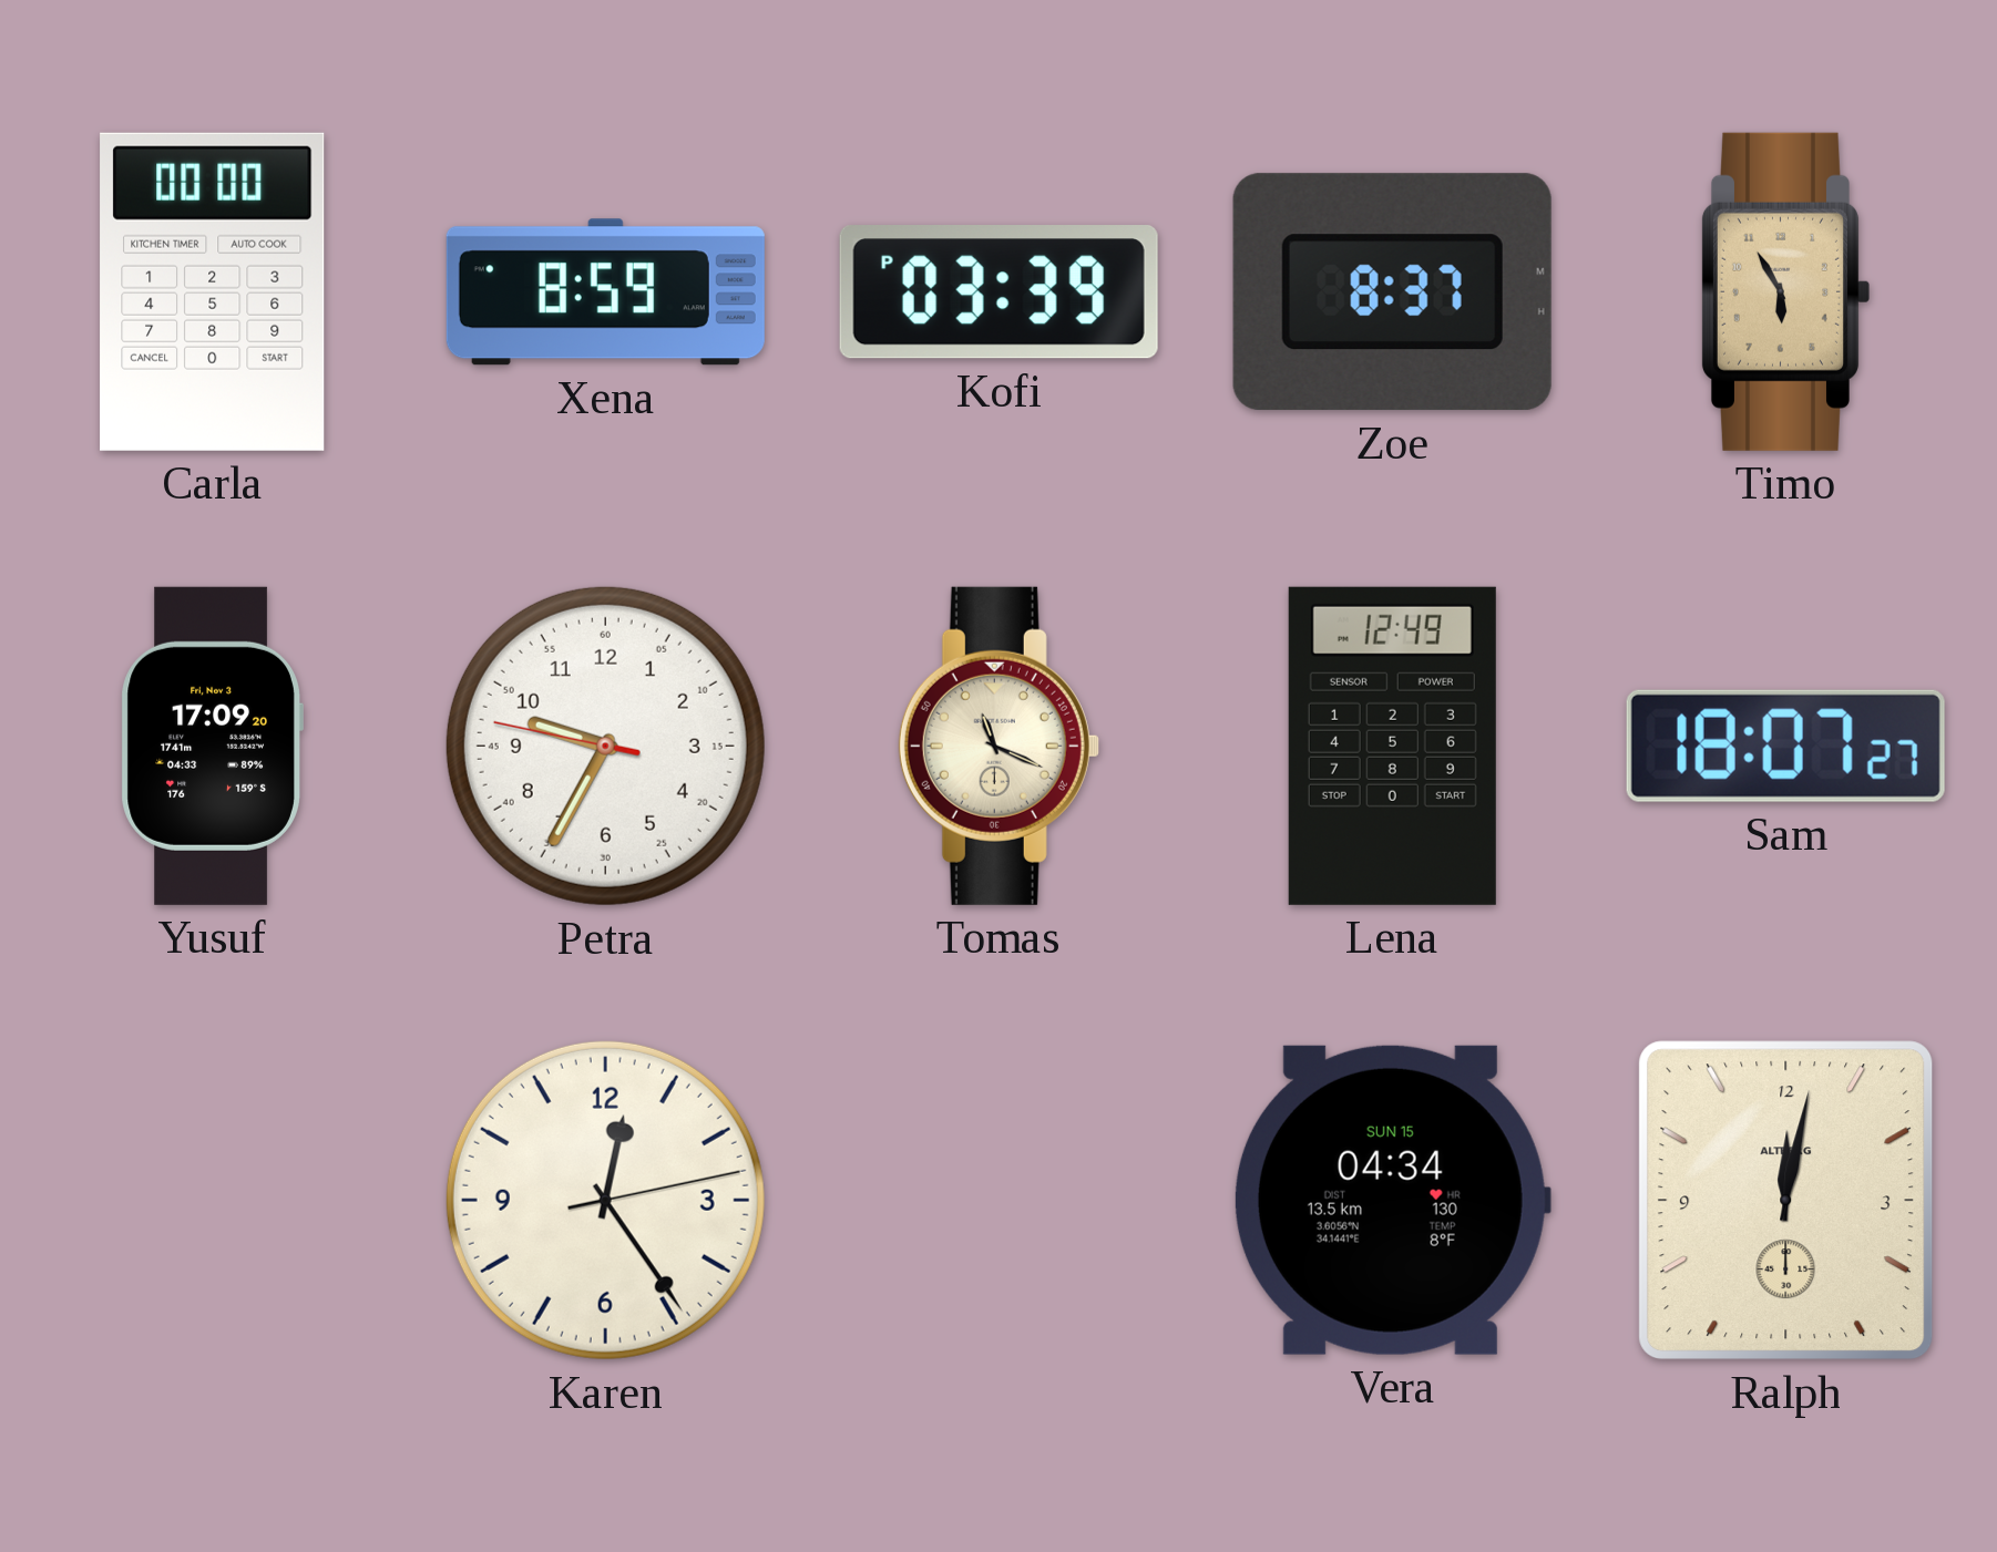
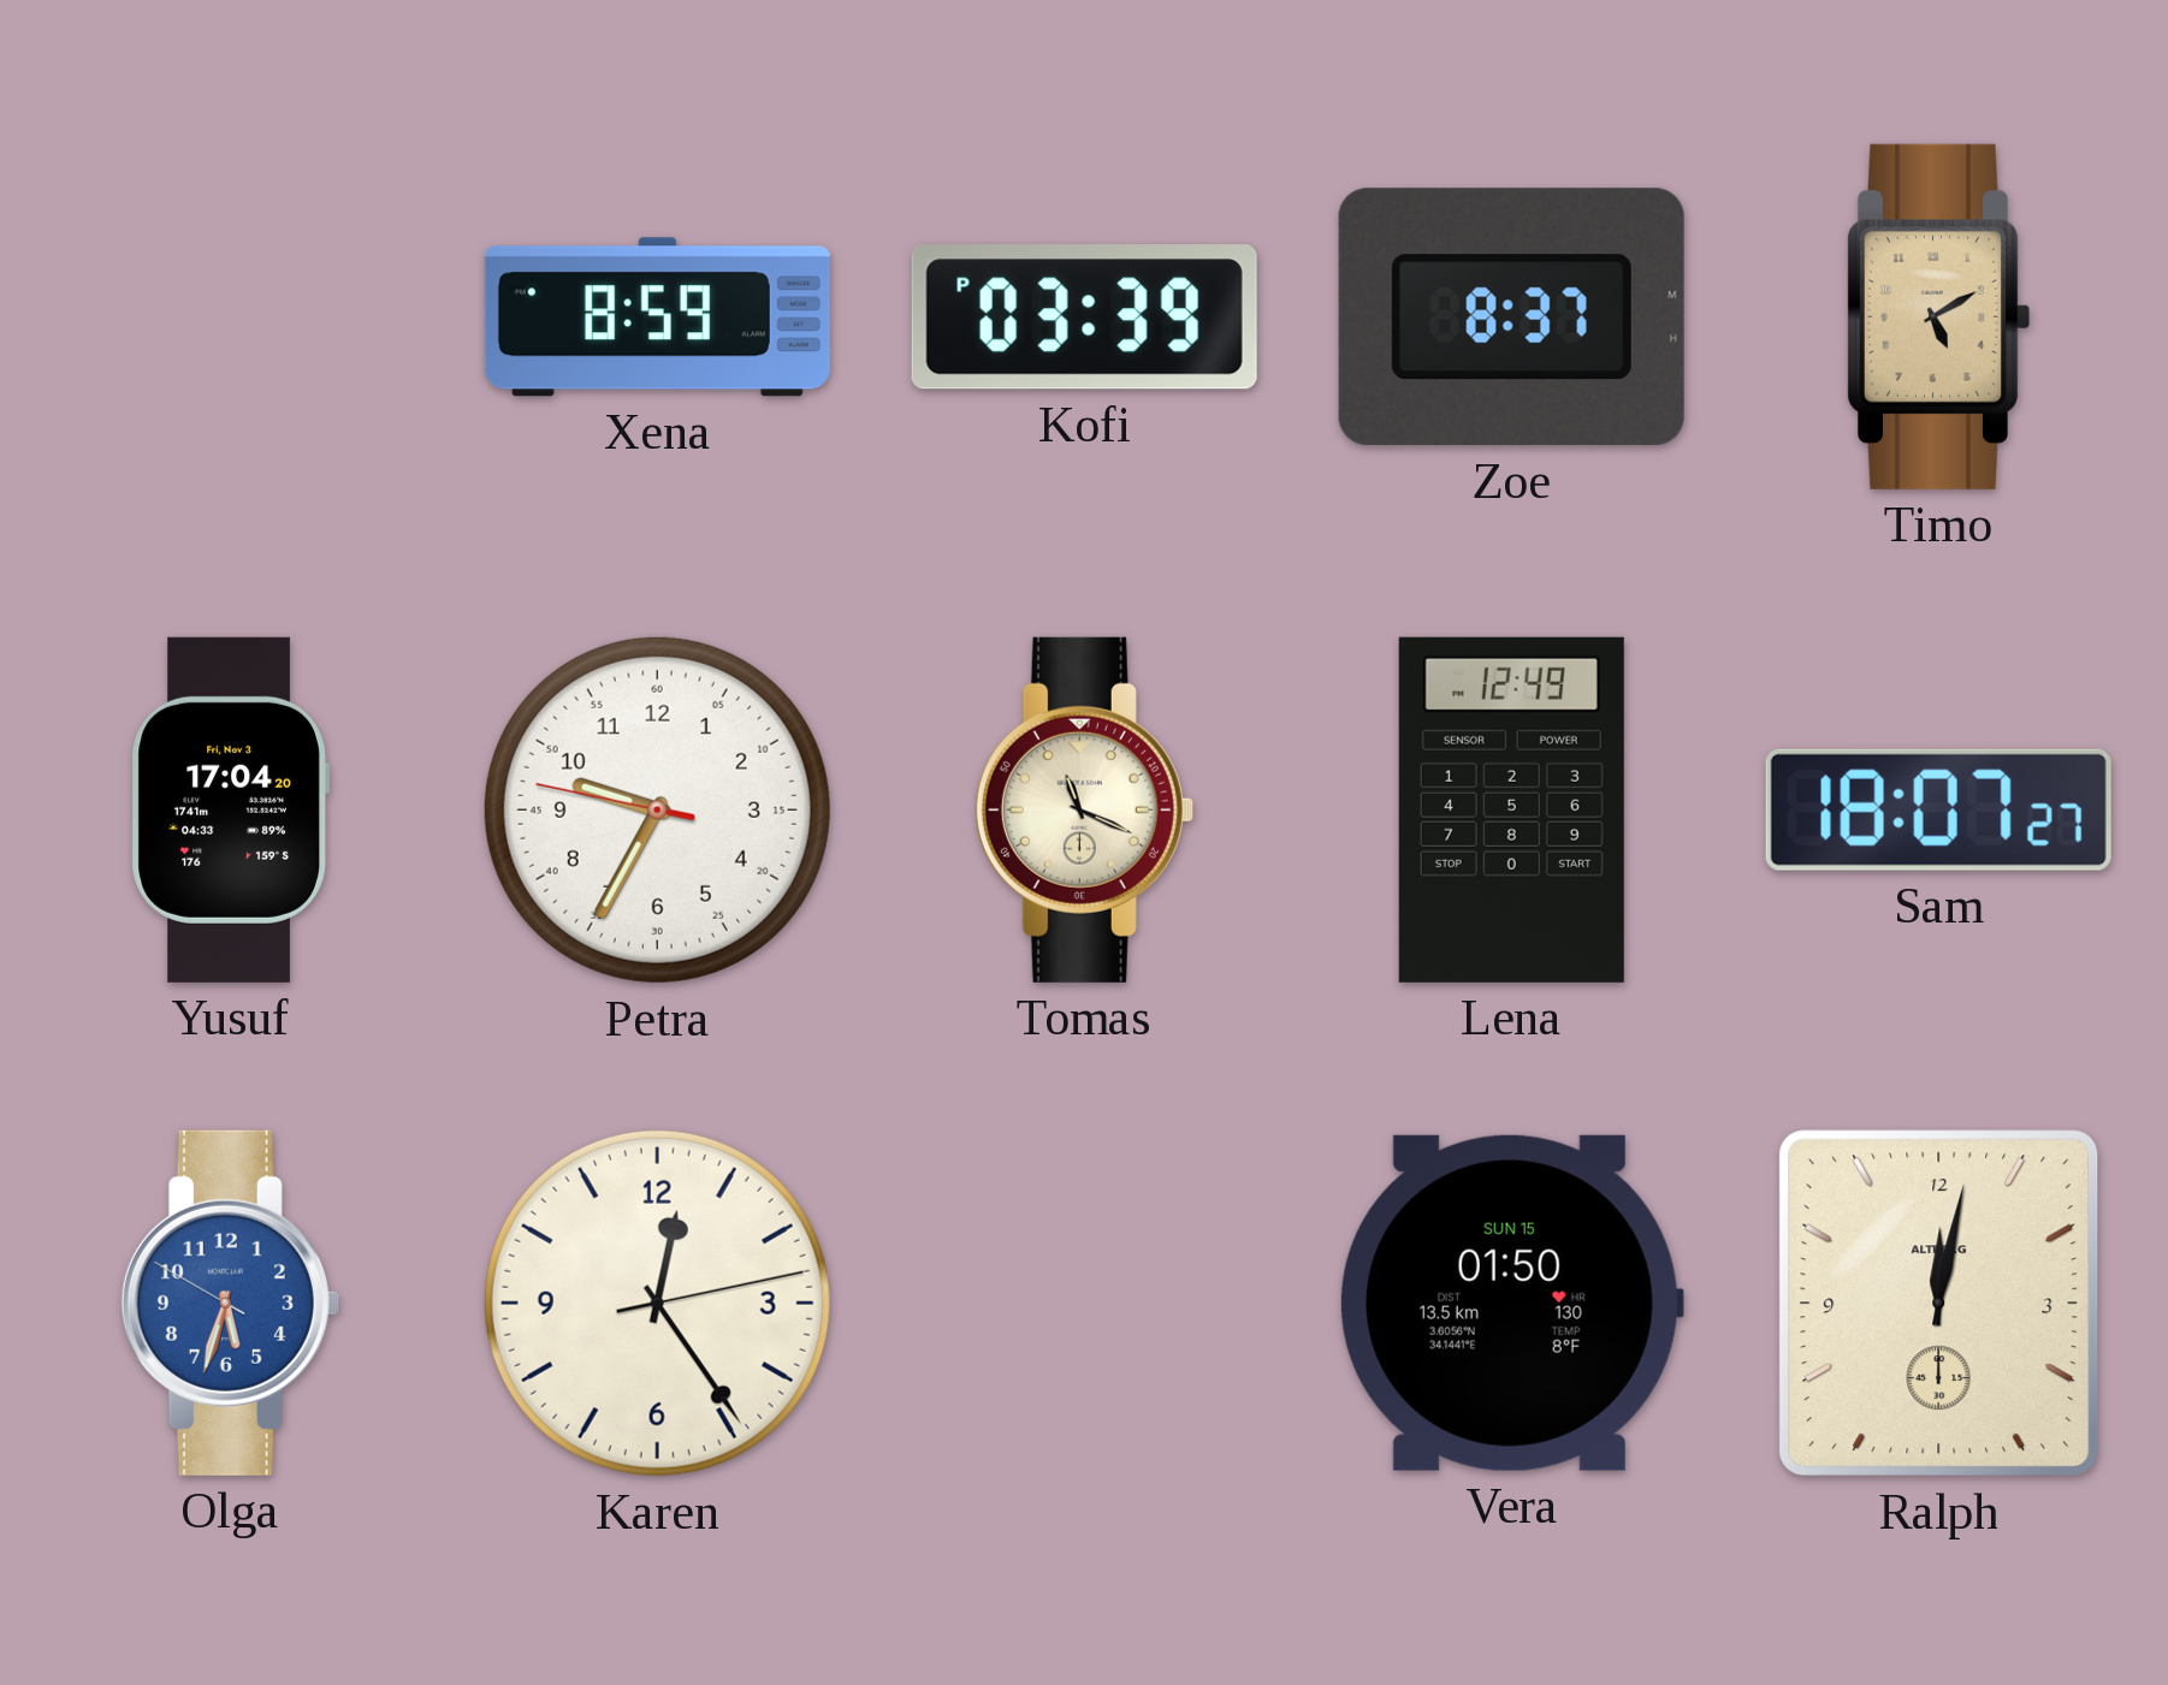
Carla: 00:00 -> none
Timo: 5:55 -> 5:10
Yusuf: 17:09 -> 17:04
Olga: none -> 5:32
Vera: 04:34 -> 01:50
